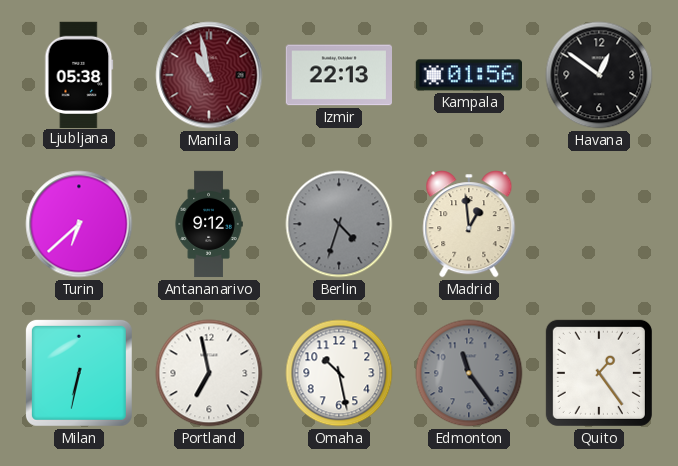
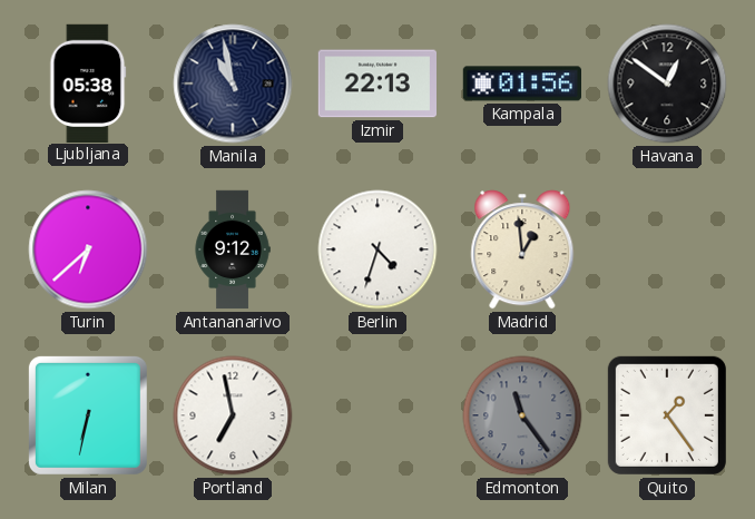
Manila dial: burgundy -> navy
Berlin dial: grey -> white
Omaha: 10:28 -> none
